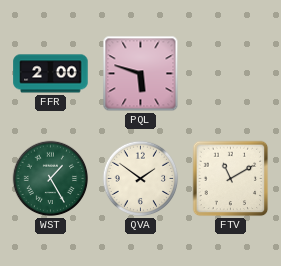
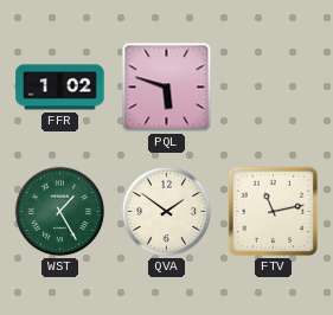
FFR: 2:00 -> 1:02
FTV: 11:10 -> 11:13
